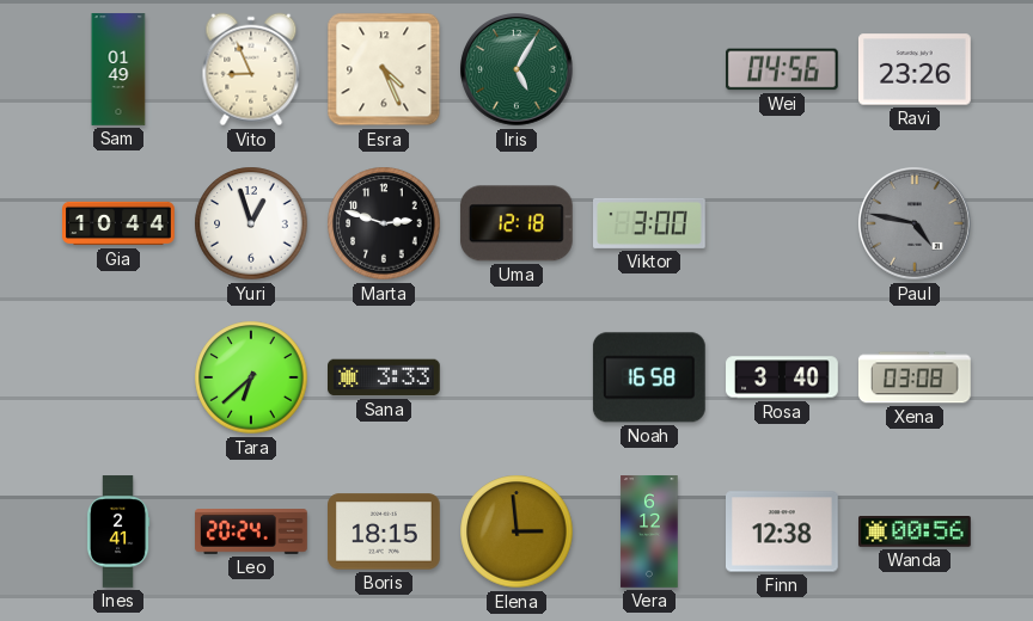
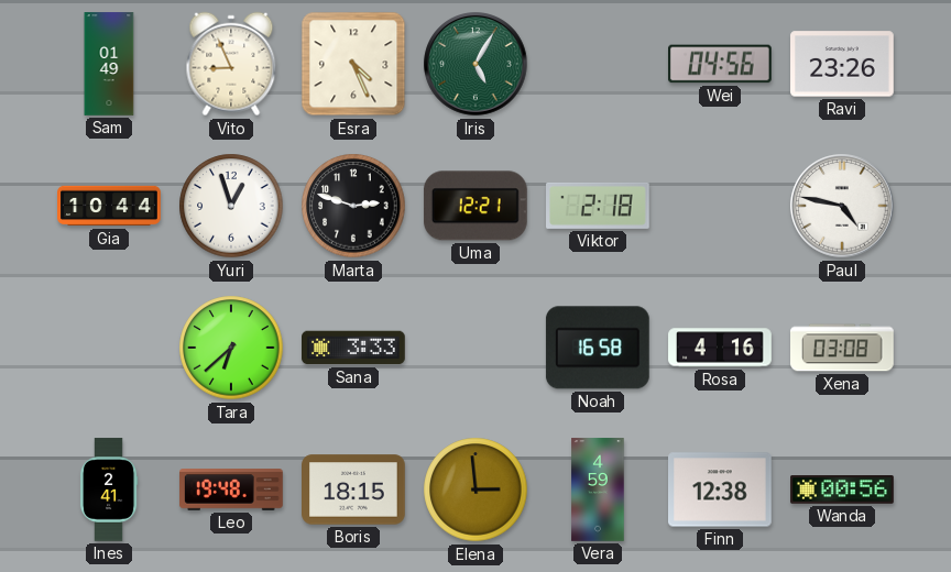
Uma: 12:18 -> 12:21
Viktor: 3:00 -> 2:18
Paul dial: grey -> white
Rosa: 3:40 -> 4:16
Leo: 20:24 -> 19:48
Vera: 6:12 -> 4:59
